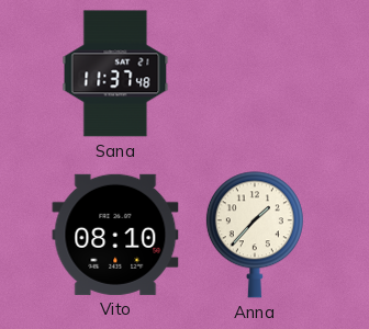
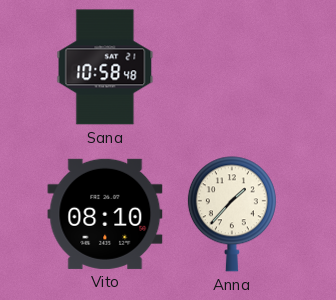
Sana: 11:37 -> 10:58
